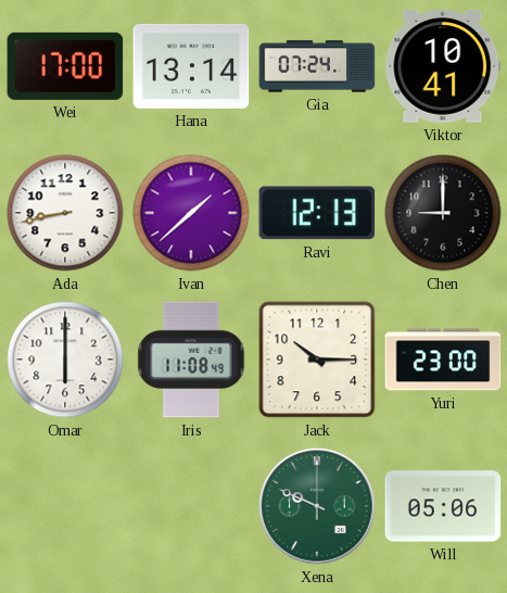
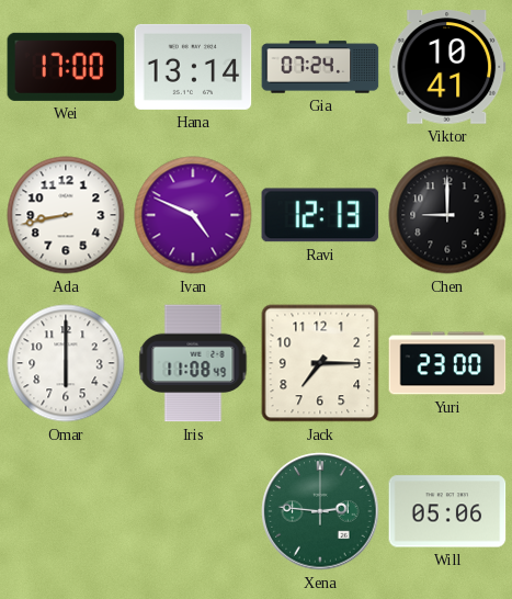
Ivan: 1:38 -> 4:49
Jack: 10:15 -> 7:15
Xena: 9:49 -> 2:46
